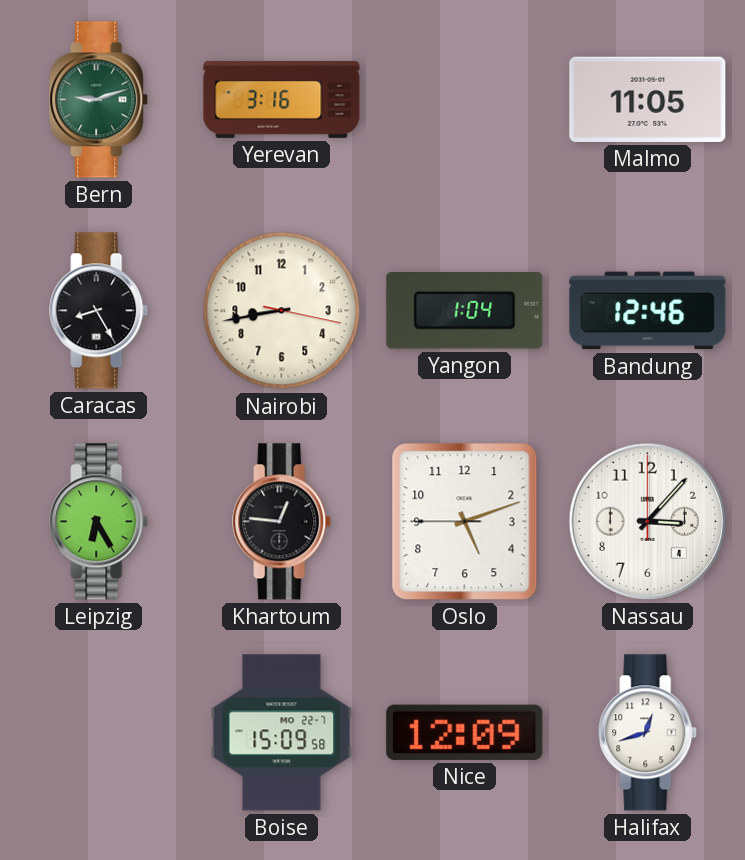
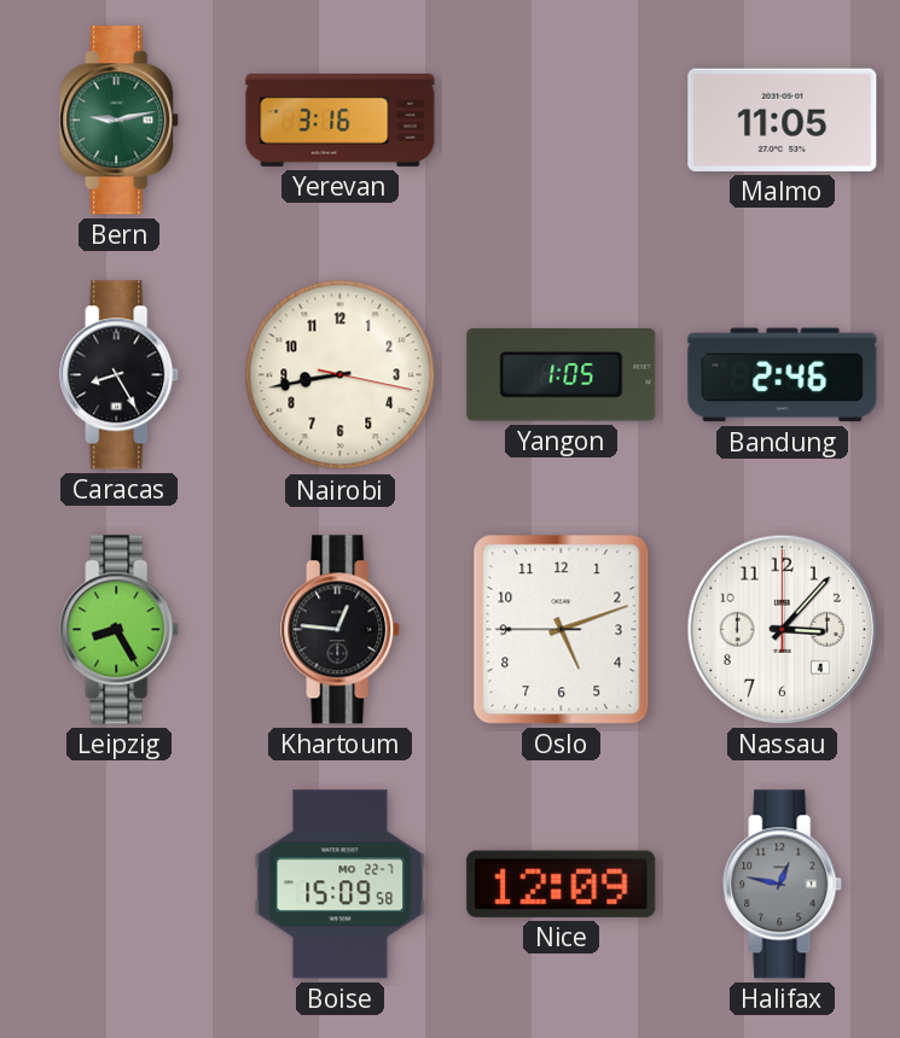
Bern: 9:12 -> 9:13
Yangon: 1:04 -> 1:05
Bandung: 12:46 -> 2:46
Leipzig: 6:25 -> 8:25
Halifax: 12:42 -> 12:47
Halifax dial: white -> grey
